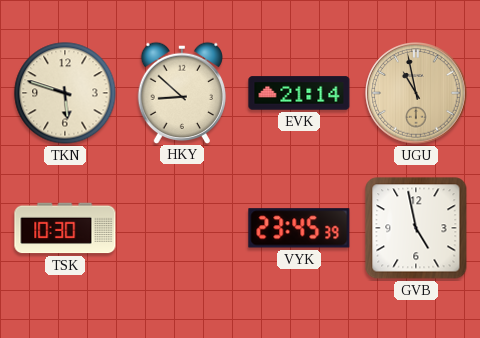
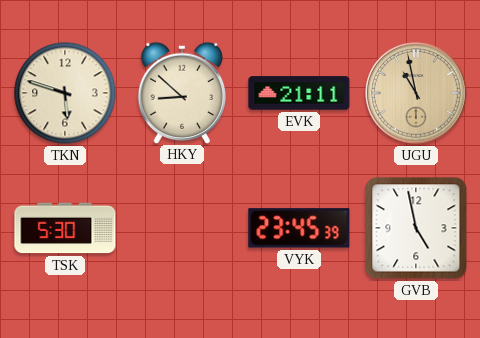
EVK: 21:14 -> 21:11
TSK: 10:30 -> 5:30
